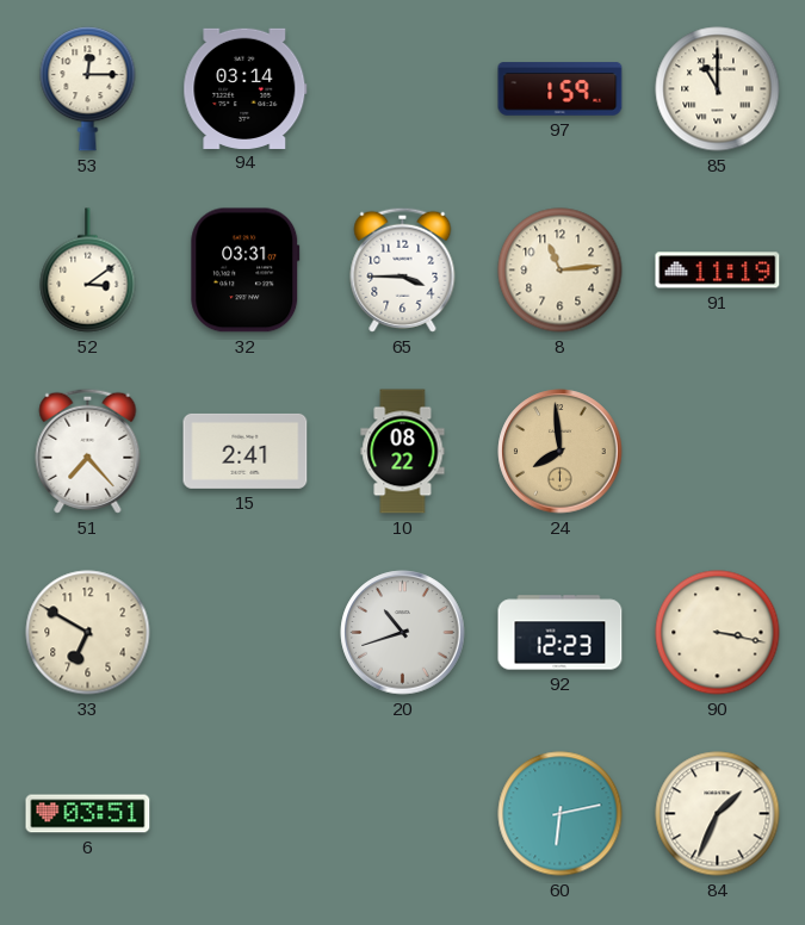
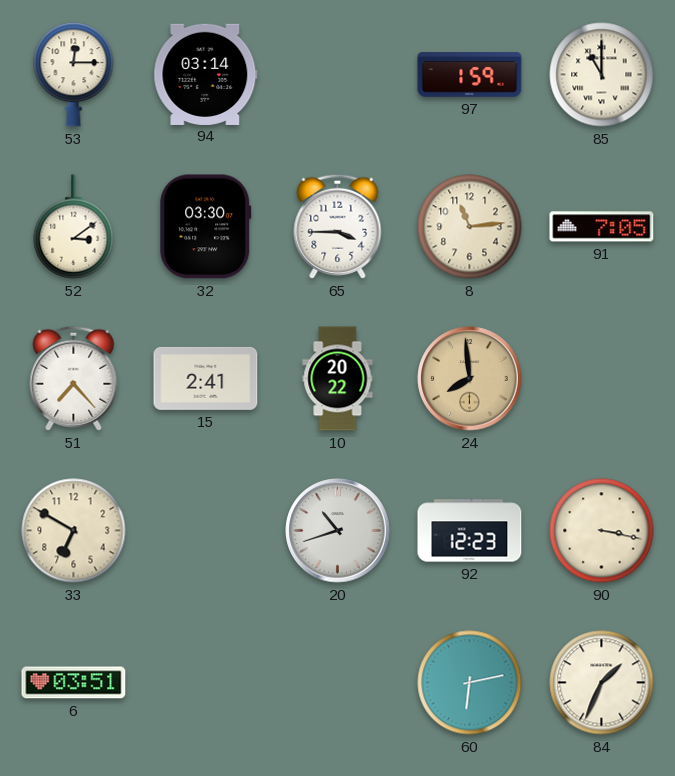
32: 03:31 -> 03:30
91: 11:19 -> 7:05
10: 08:22 -> 20:22
